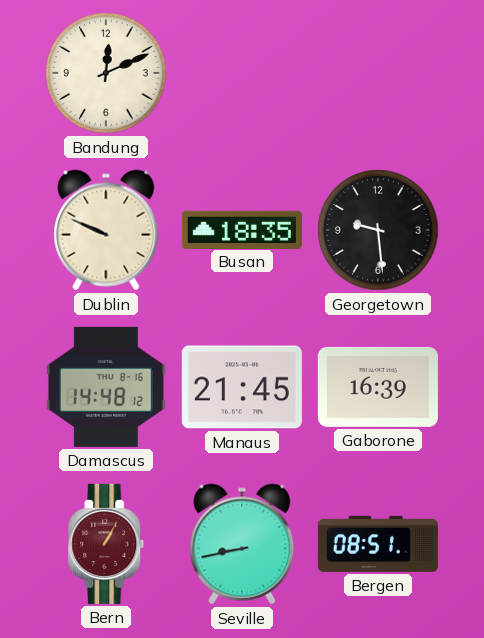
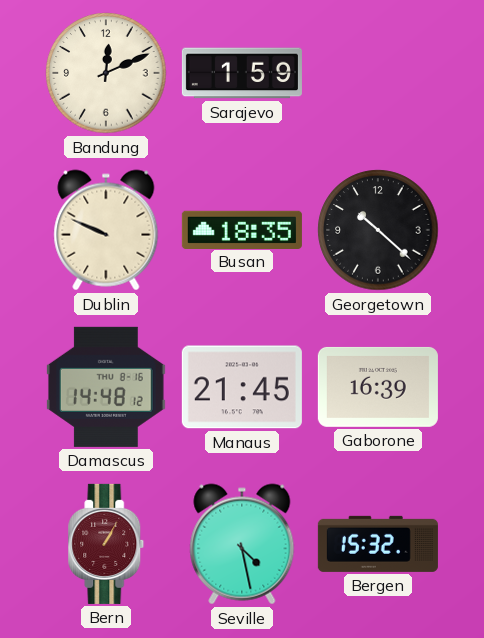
Sarajevo: none -> 1:59
Georgetown: 9:29 -> 10:22
Seville: 8:43 -> 4:28
Bergen: 08:51 -> 15:32
